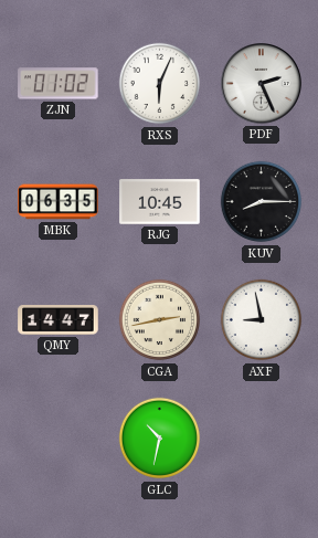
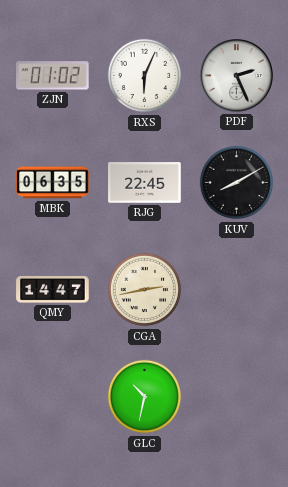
RJG: 10:45 -> 22:45
KUV: 8:15 -> 8:10
AXF: 8:58 -> none
